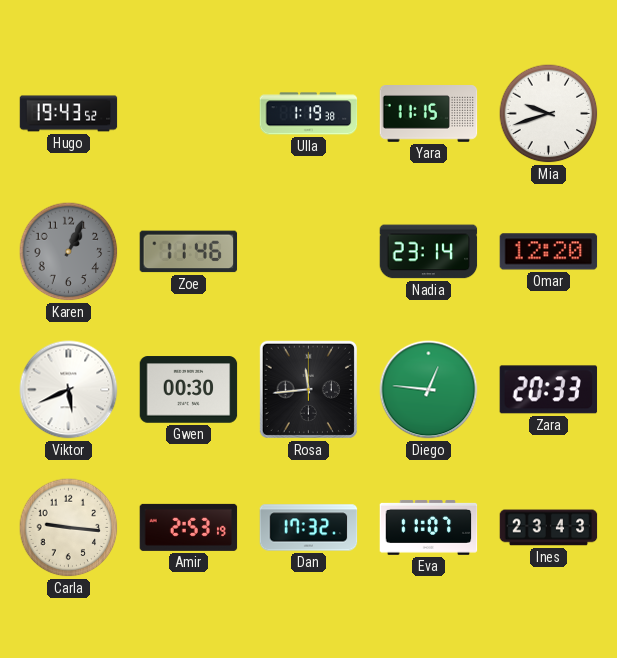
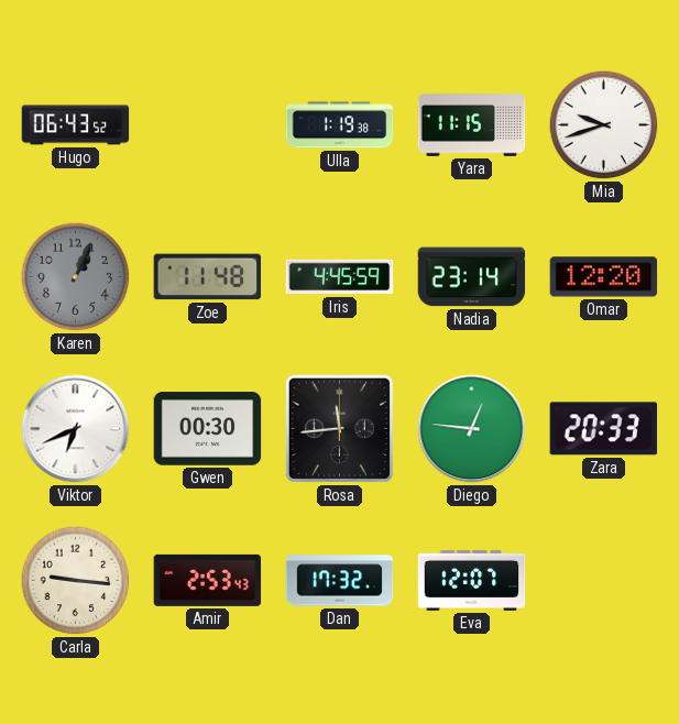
Hugo: 19:43 -> 06:43
Zoe: 11:46 -> 11:48
Iris: none -> 4:45
Viktor: 5:41 -> 6:41
Amir: 2:53:19 -> 2:53:43
Eva: 11:07 -> 12:07
Ines: 23:43 -> none
